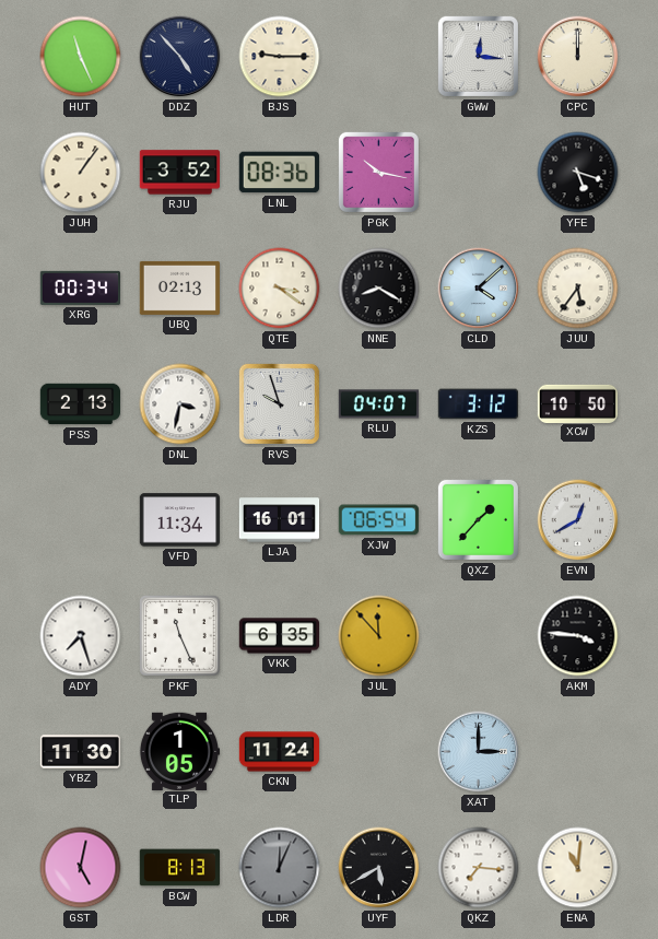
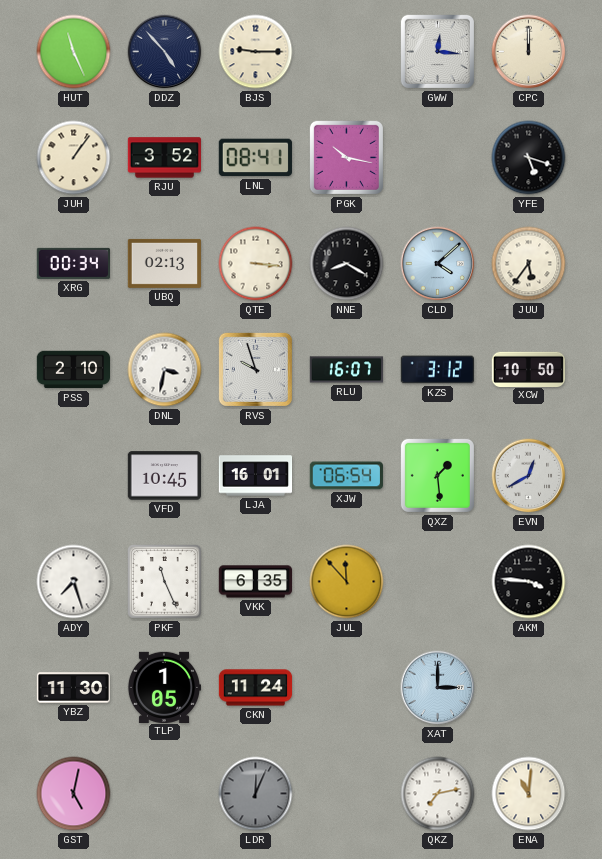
LNL: 08:36 -> 08:41
QTE: 3:21 -> 3:16
PSS: 2:13 -> 2:10
RLU: 04:07 -> 16:07
VFD: 11:34 -> 10:45
QXZ: 1:37 -> 1:29
BCW: 8:13 -> none
UYF: 5:40 -> none
QKZ: 7:16 -> 7:13
